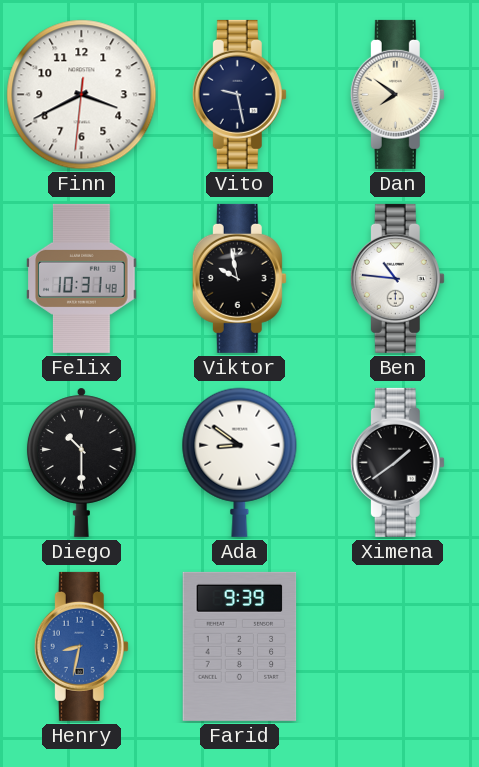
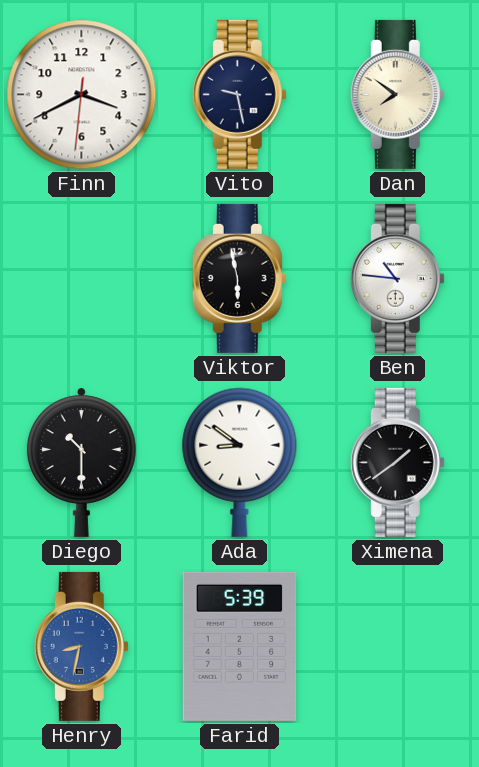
Felix: 10:31 -> none
Viktor: 9:58 -> 5:58
Farid: 9:39 -> 5:39
